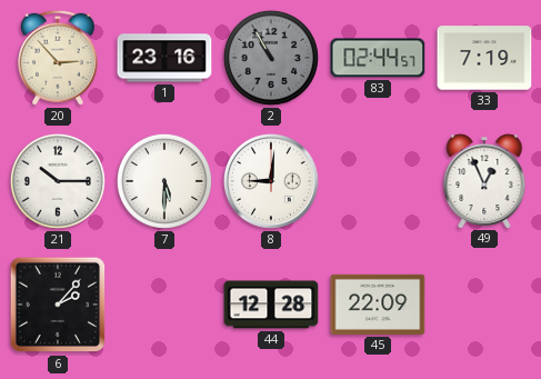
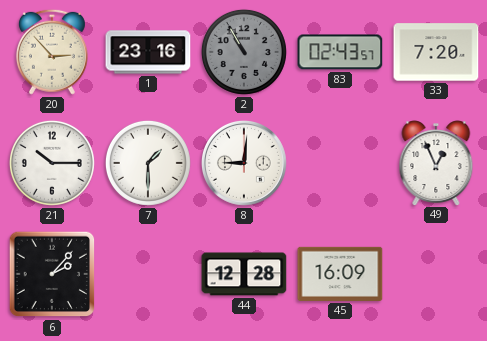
83: 02:44 -> 02:43
33: 7:19 -> 7:20
7: 5:30 -> 1:30
45: 22:09 -> 16:09
